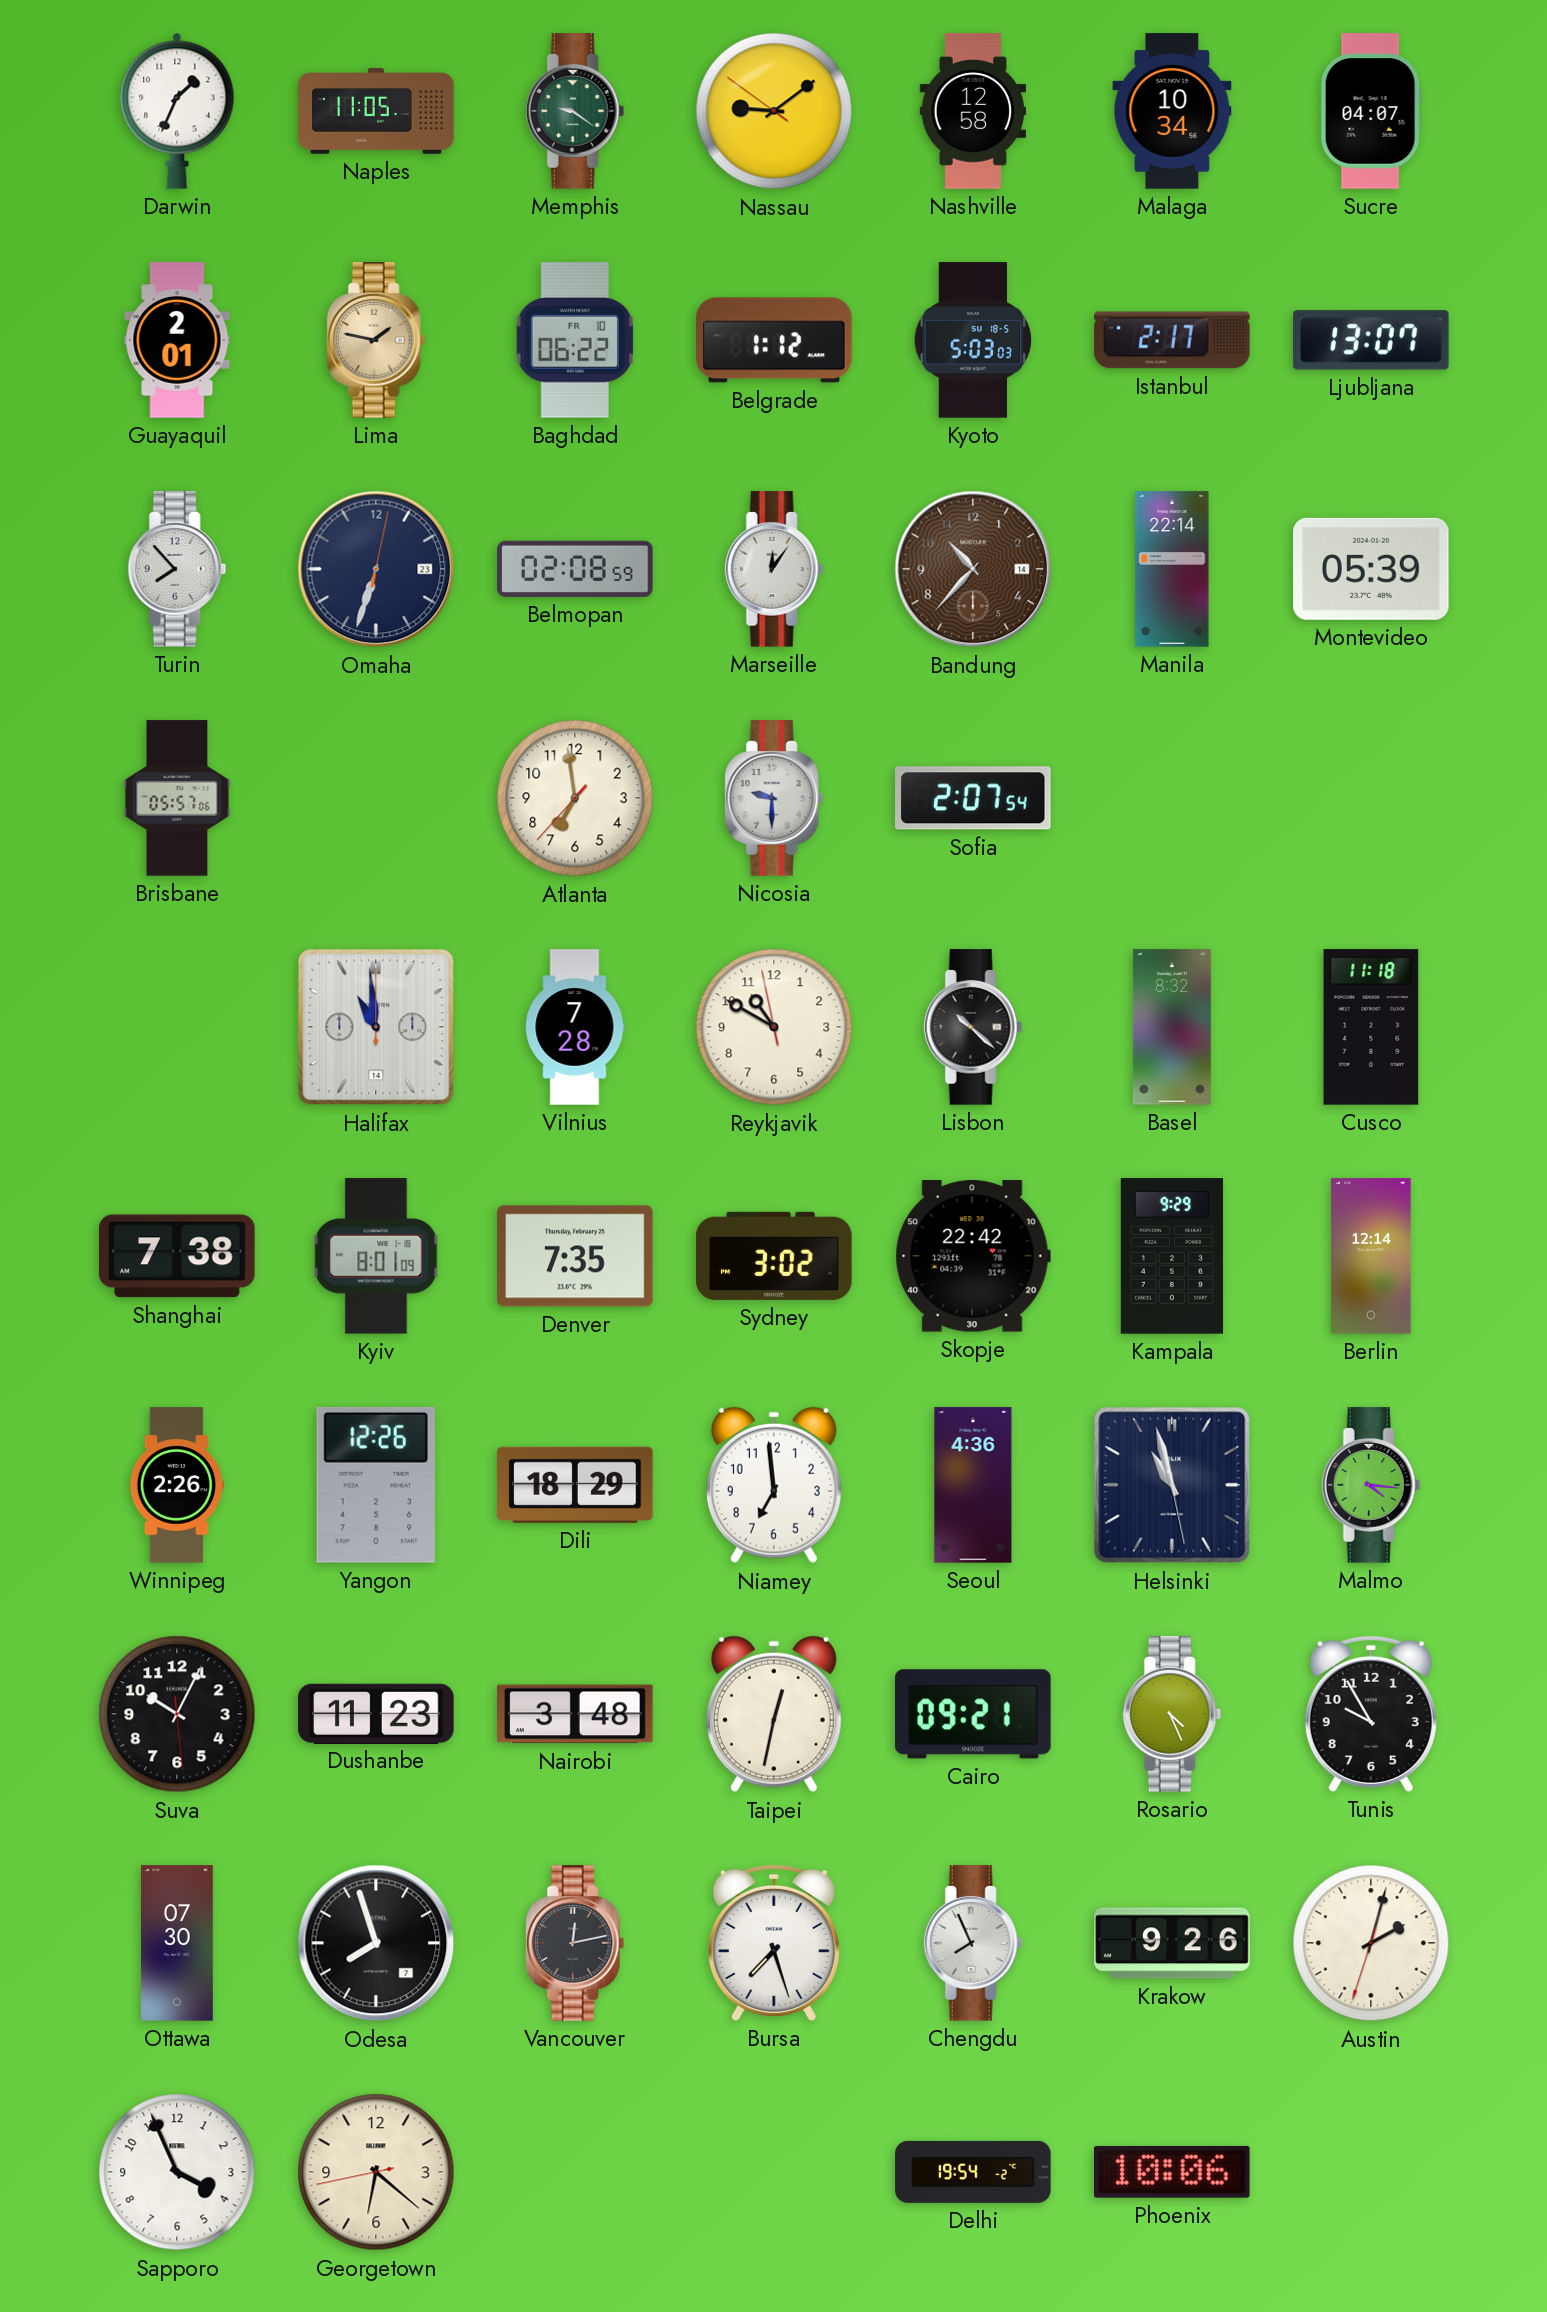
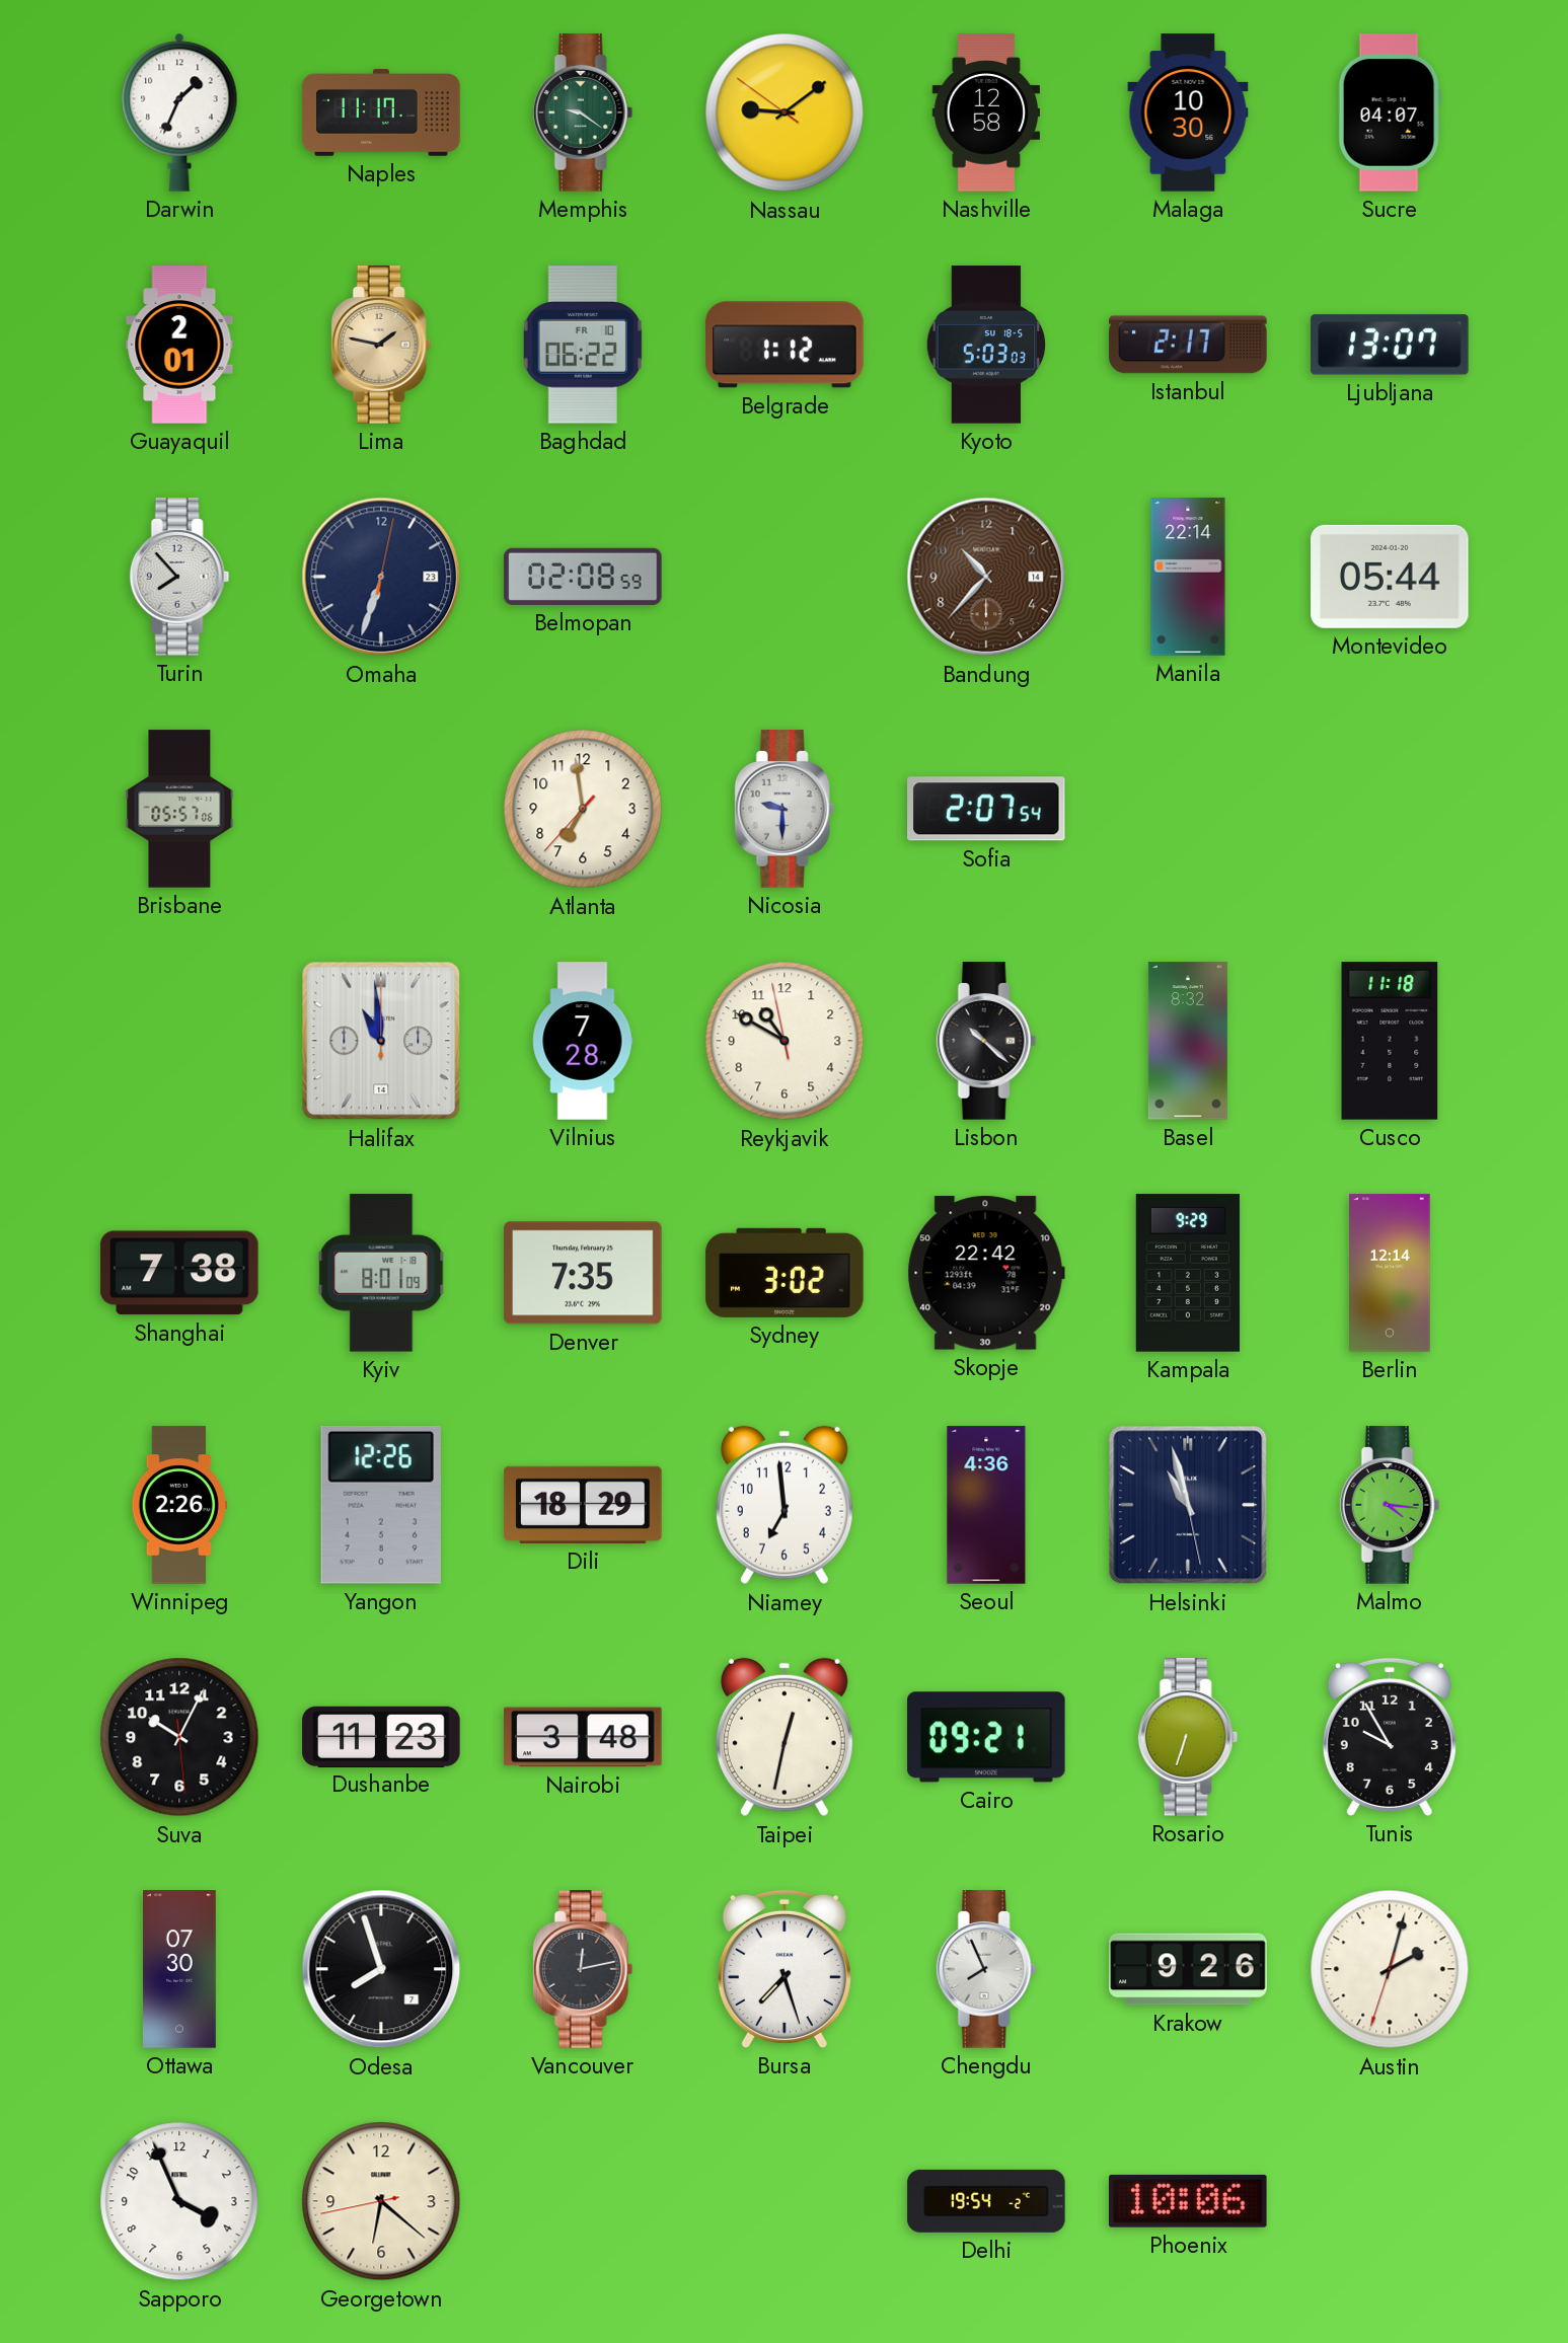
Naples: 11:05 -> 11:17
Malaga: 10:34 -> 10:30
Marseille: 12:06 -> none
Montevideo: 05:39 -> 05:44
Rosario: 4:26 -> 6:33
